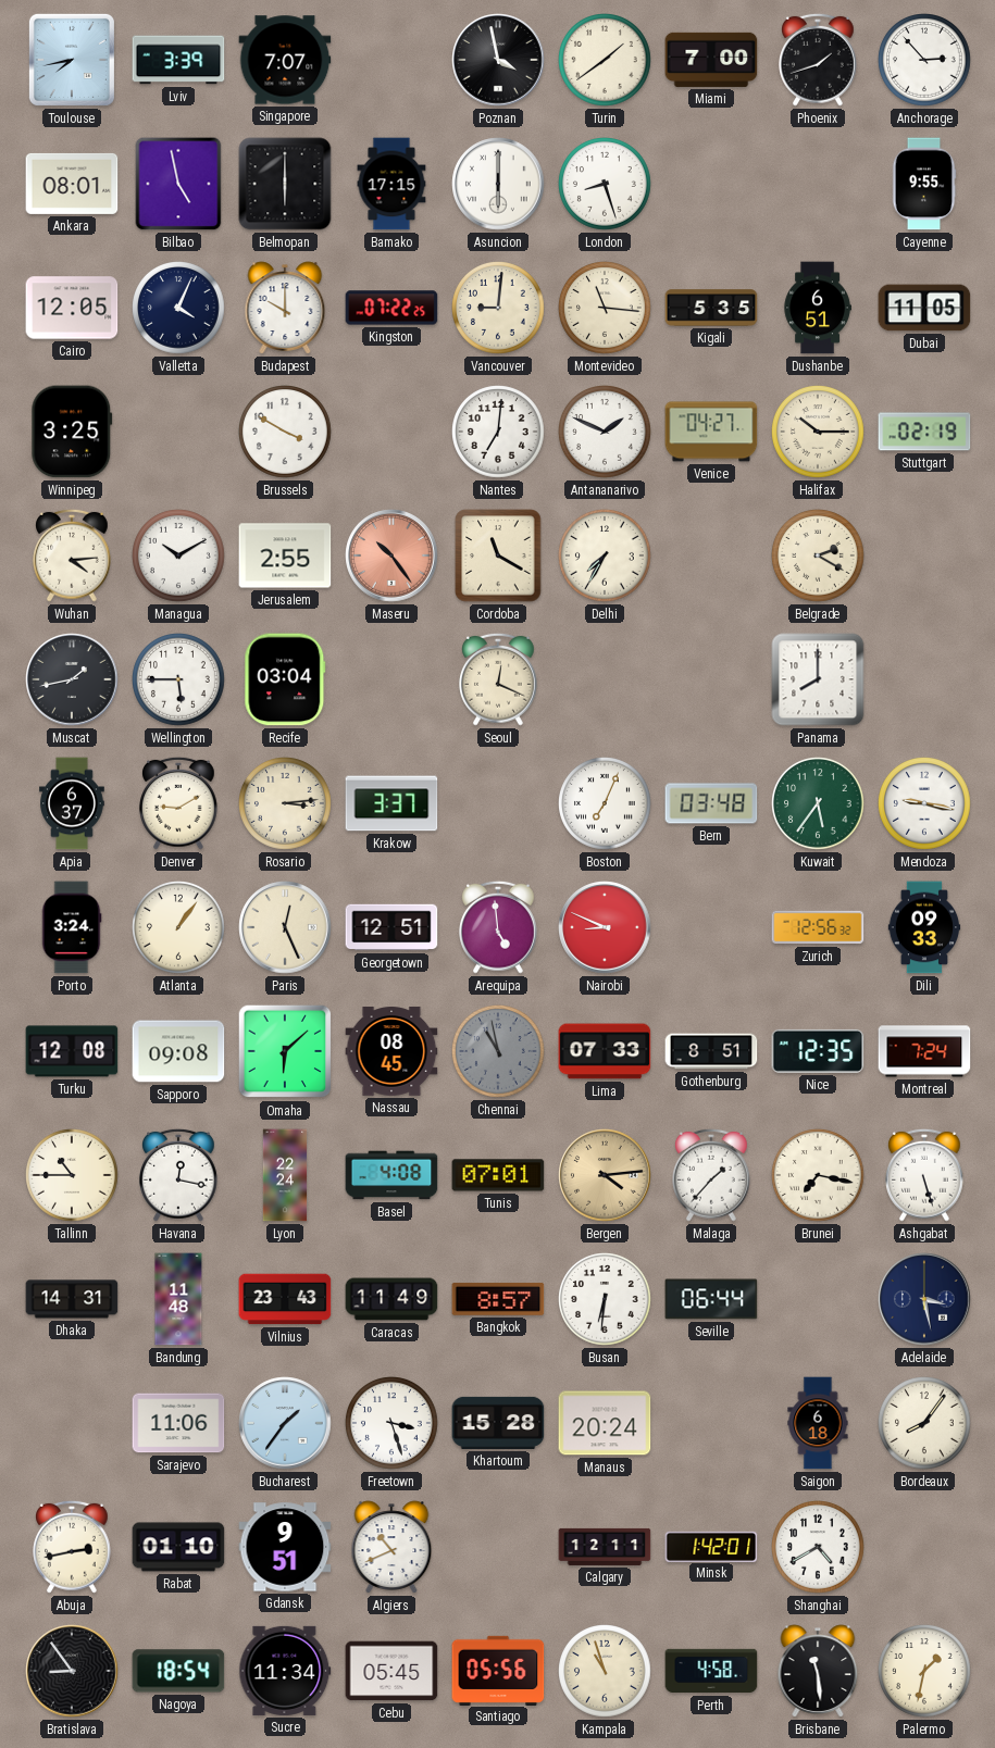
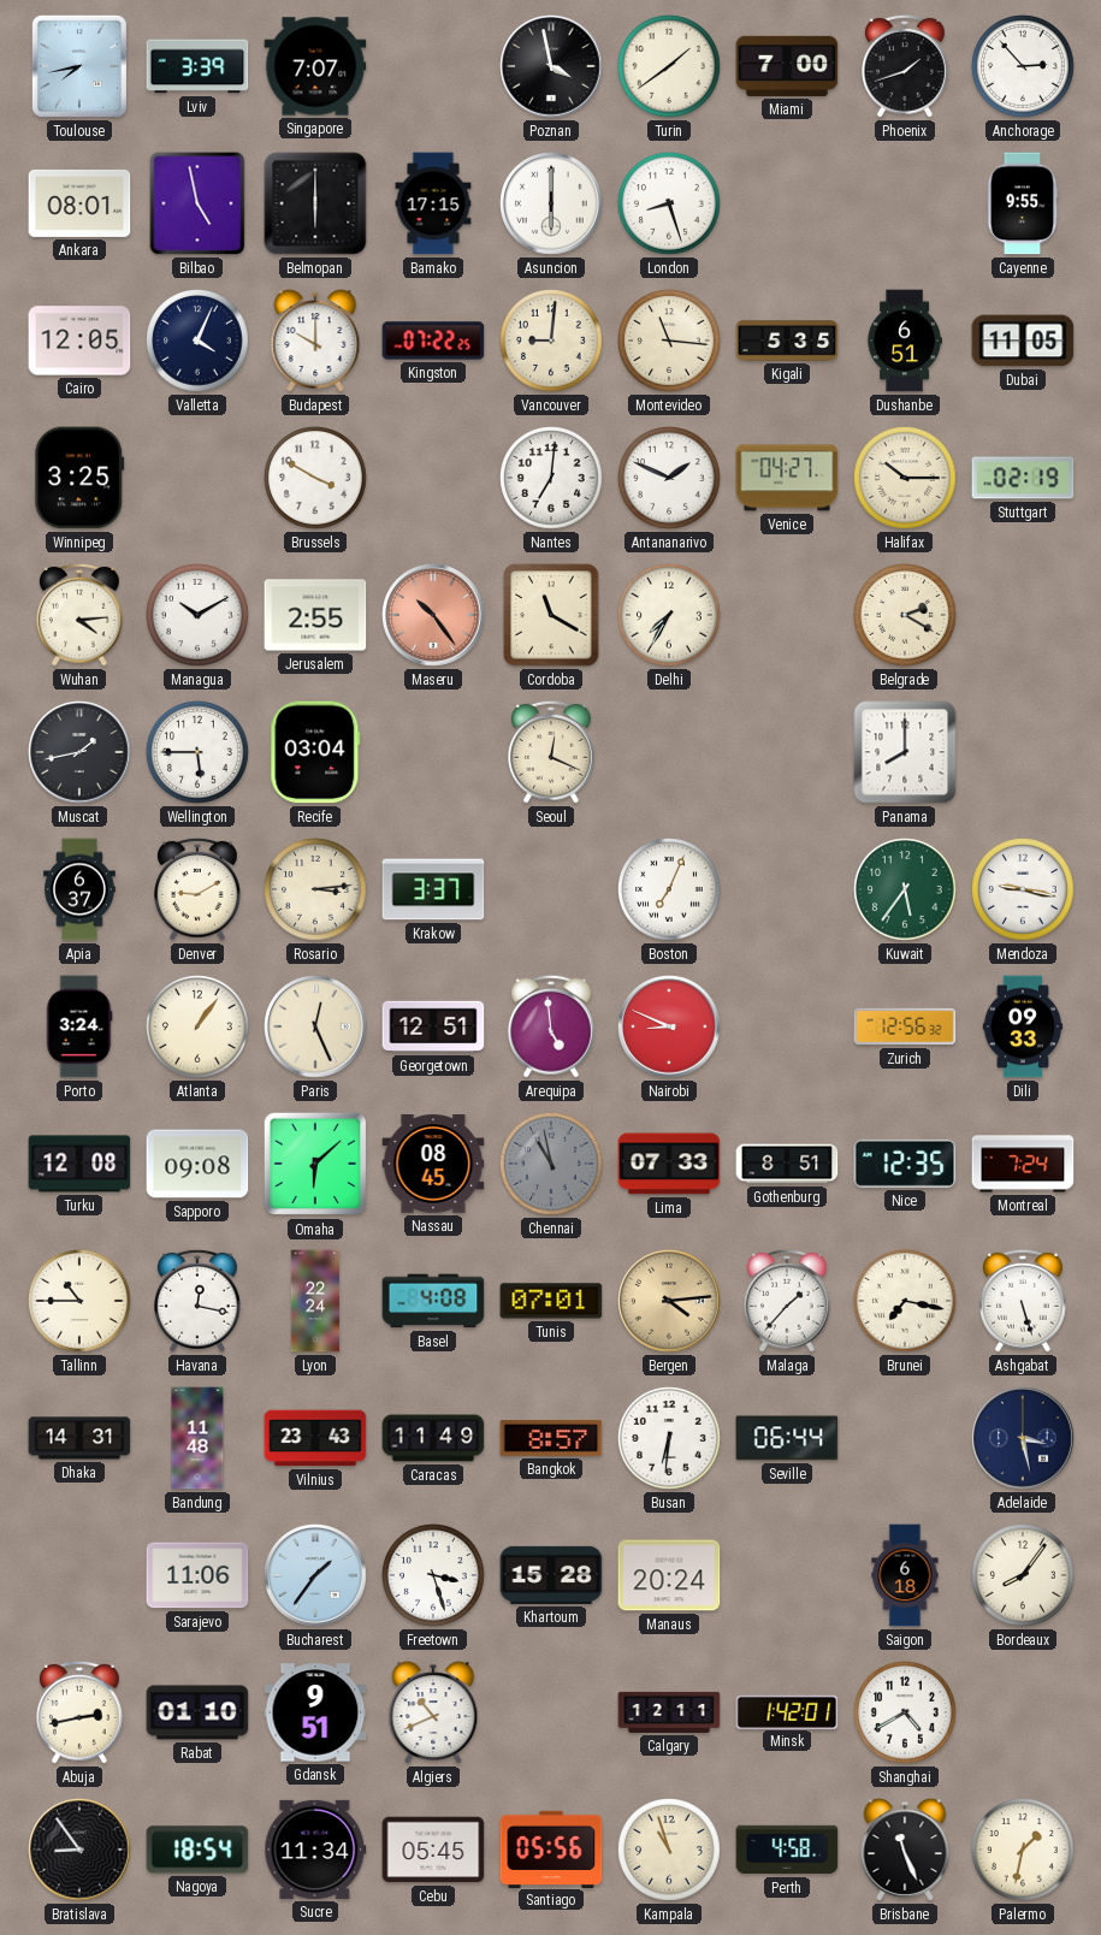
Bern: 03:48 -> none
Brisbane: 11:29 -> 11:26
